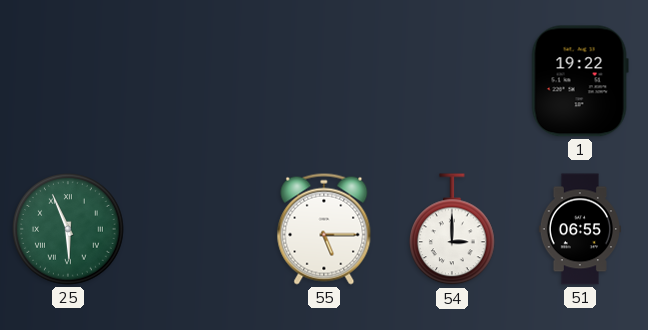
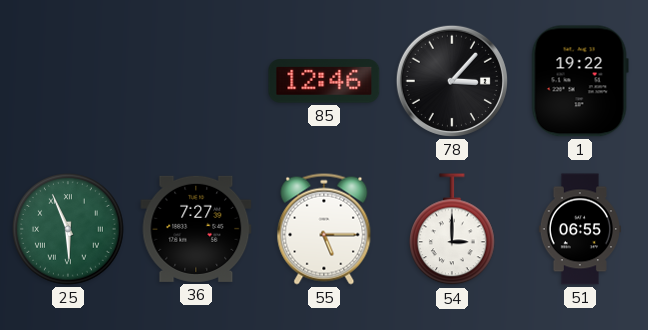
85: none -> 12:46
78: none -> 3:07
36: none -> 7:27
